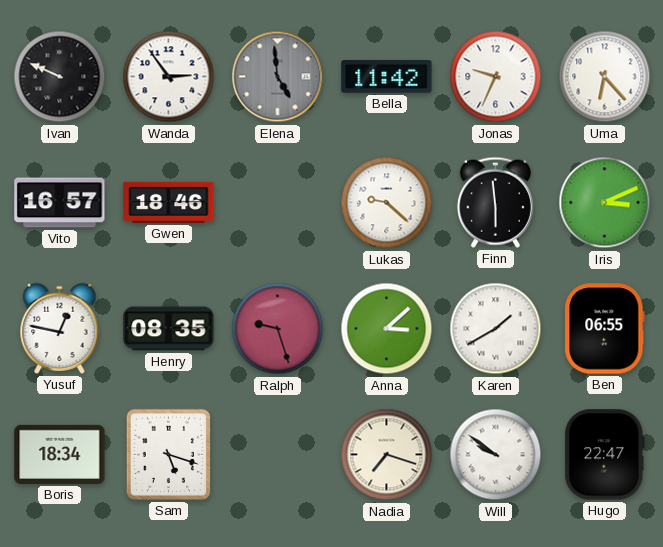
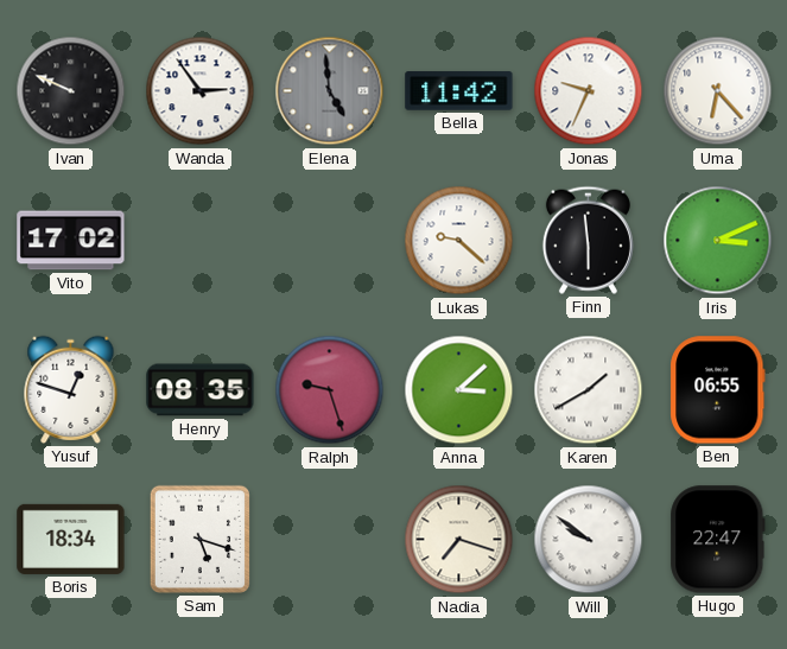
Vito: 16:57 -> 17:02
Gwen: 18:46 -> none
Yusuf: 12:47 -> 12:48
